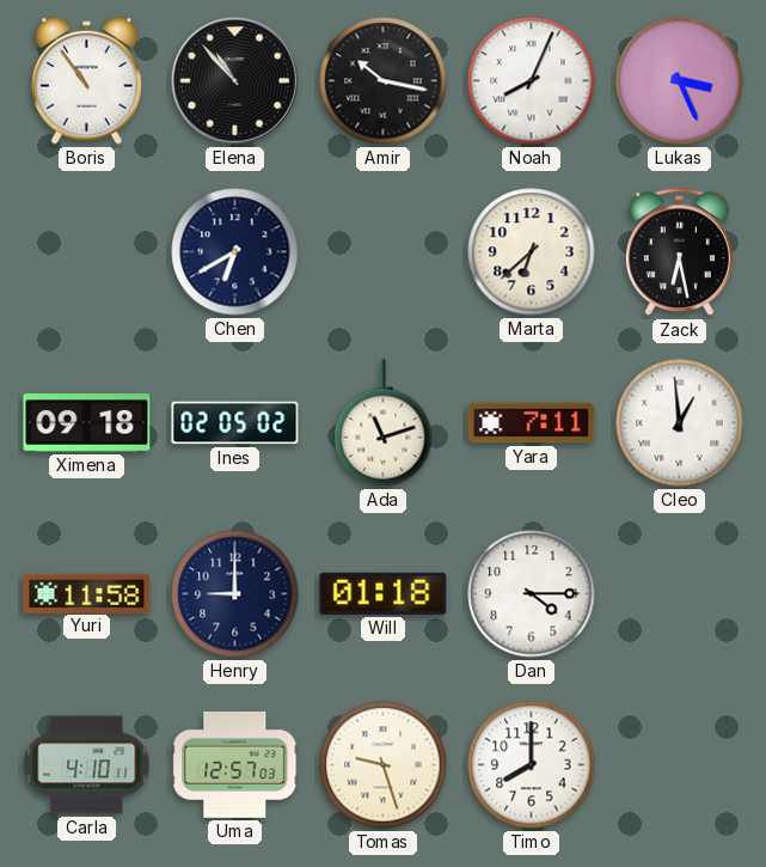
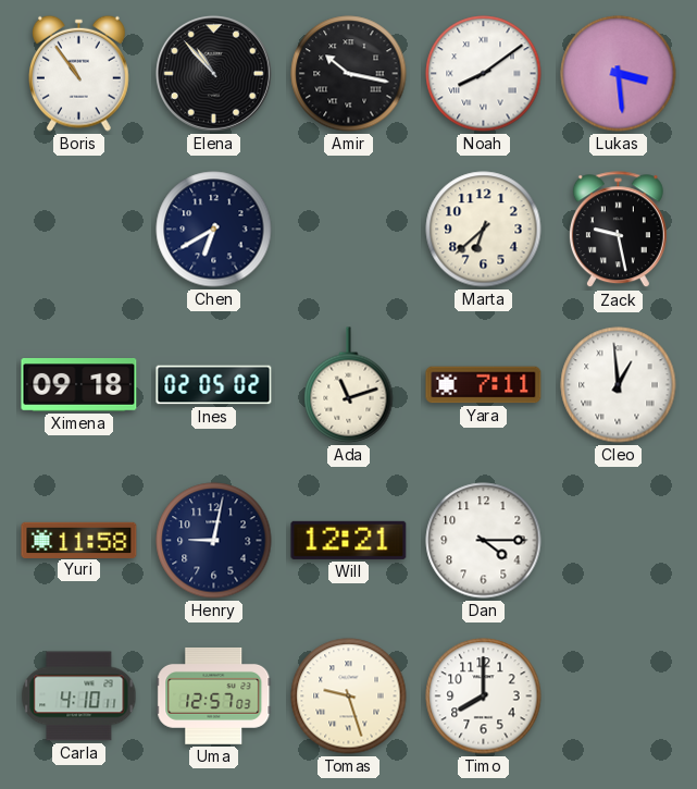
Noah: 8:04 -> 8:09
Lukas: 3:26 -> 3:29
Zack: 6:28 -> 9:28
Henry: 9:00 -> 9:02
Will: 01:18 -> 12:21
